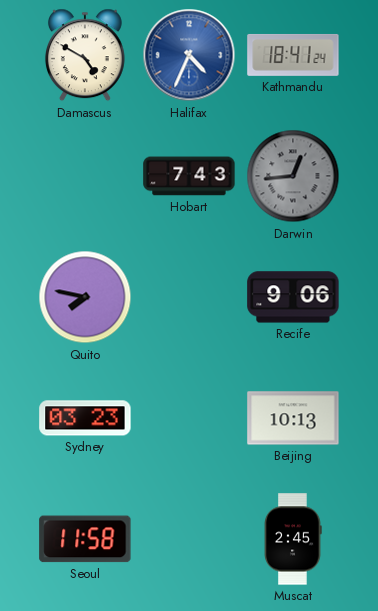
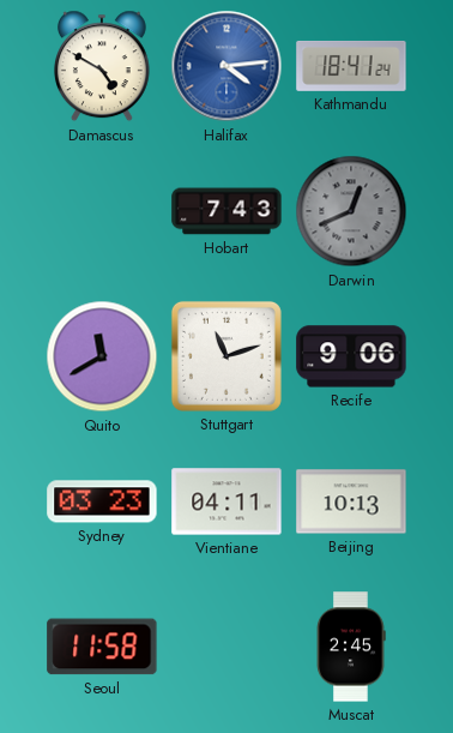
Halifax: 4:34 -> 4:14
Darwin: 12:44 -> 12:41
Quito: 7:47 -> 11:40
Stuttgart: none -> 11:12
Vientiane: none -> 04:11
